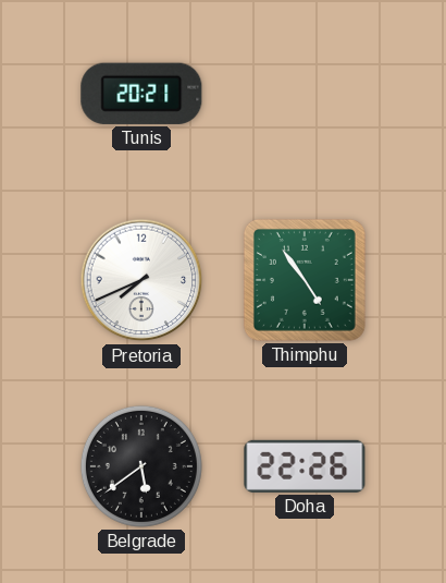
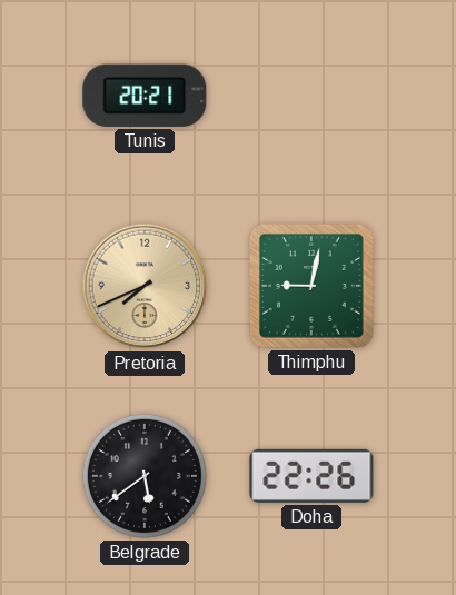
Pretoria dial: white -> champagne
Thimphu: 4:54 -> 9:02
